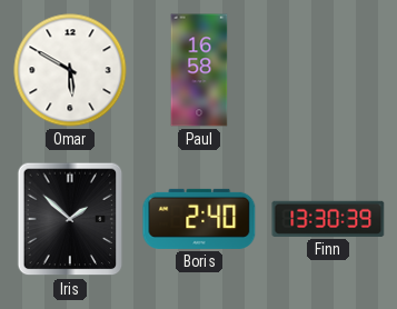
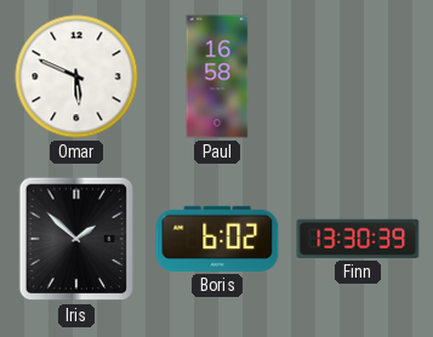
Omar: 5:50 -> 5:49
Boris: 2:40 -> 6:02
